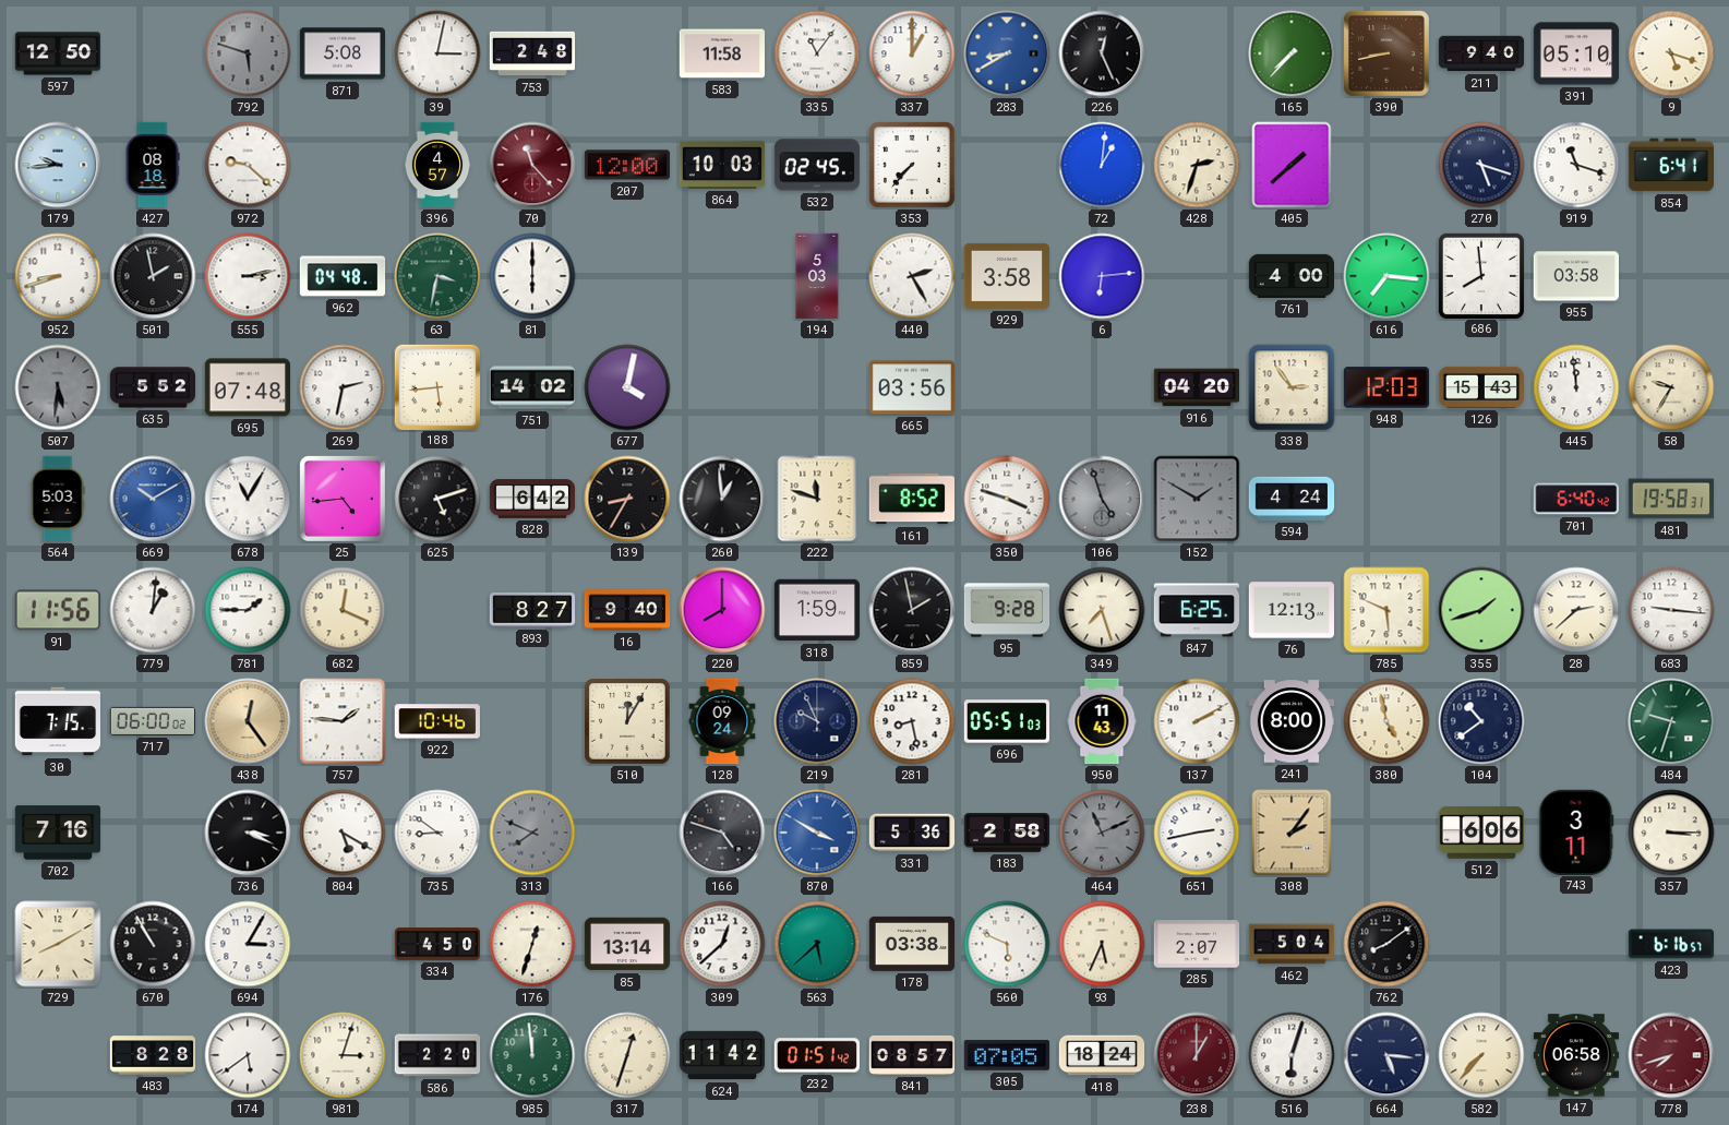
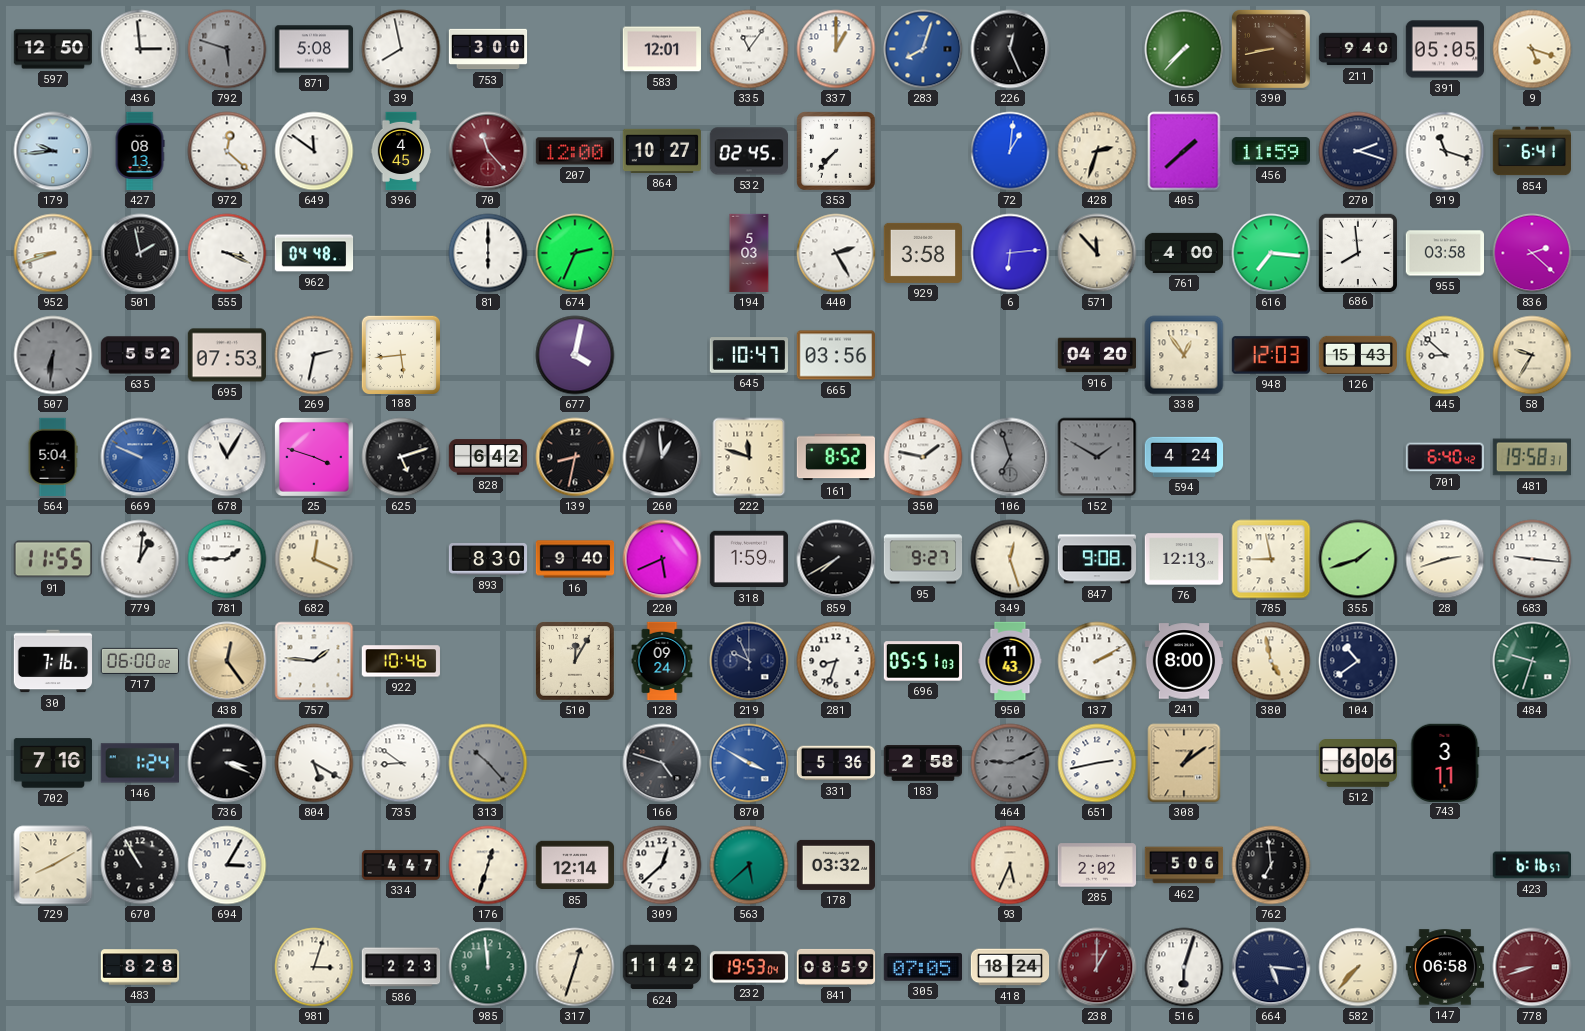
436: none -> 2:59
39: 3:02 -> 7:58
753: 2:48 -> 3:00
583: 11:58 -> 12:01
283: 8:40 -> 8:03
391: 05:10 -> 05:05
427: 08:18 -> 08:13
972: 9:22 -> 12:22
649: none -> 11:51
396: 4:57 -> 4:45
864: 10:03 -> 10:27
456: none -> 11:59
270: 5:18 -> 2:18
555: 3:13 -> 3:19
63: 3:32 -> none
674: none -> 2:34
571: none -> 11:53
836: none -> 2:22
507: 5:31 -> 6:31
695: 07:48 -> 07:53
751: 14:02 -> none
645: none -> 10:47
338: 2:54 -> 12:54
445: 11:59 -> 8:52
564: 5:03 -> 5:04
669: 10:10 -> 9:49
25: 4:44 -> 3:48
139: 8:35 -> 8:32
350: 3:48 -> 1:47
106: 4:57 -> 6:57
91: 11:56 -> 11:55
893: 8:27 -> 8:30
220: 8:00 -> 5:41
859: 1:58 -> 7:40
95: 9:28 -> 9:27
349: 7:27 -> 12:27
847: 6:25 -> 9:08
785: 5:49 -> 8:58
28: 2:38 -> 2:42
30: 7:15 -> 7:16
281: 8:28 -> 8:33
146: none -> 1:24
313: 7:49 -> 10:23
464: 11:11 -> 9:11
308: 2:06 -> 1:09
357: 3:15 -> none
334: 4:50 -> 4:47
85: 13:14 -> 12:14
178: 03:38 -> 03:32
560: 5:49 -> none
285: 2:07 -> 2:02
462: 5:04 -> 5:06
762: 8:09 -> 6:59
174: 5:39 -> none
586: 2:20 -> 2:23
232: 01:51 -> 19:53
841: 08:57 -> 08:59
778: 7:42 -> 8:42
